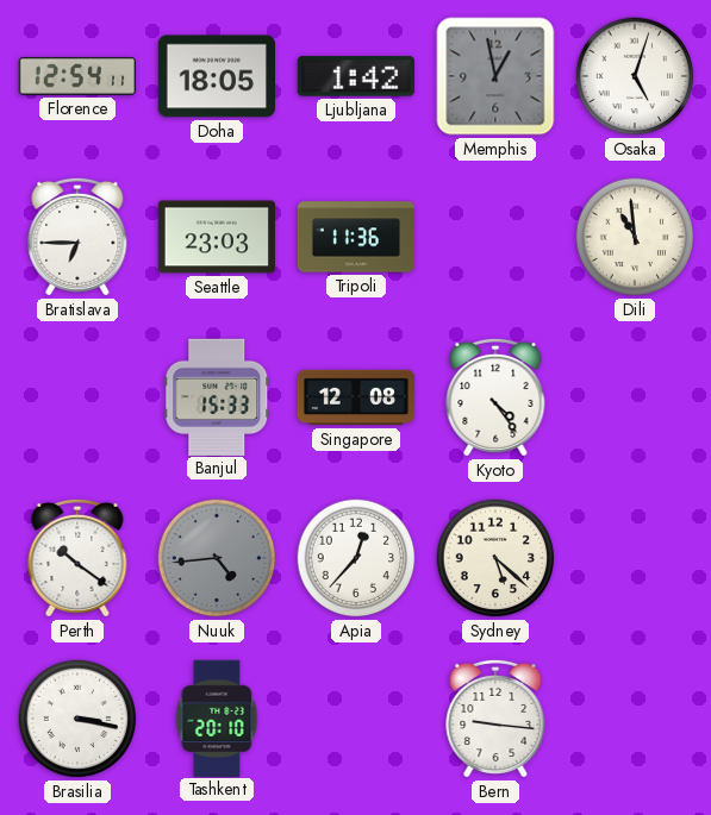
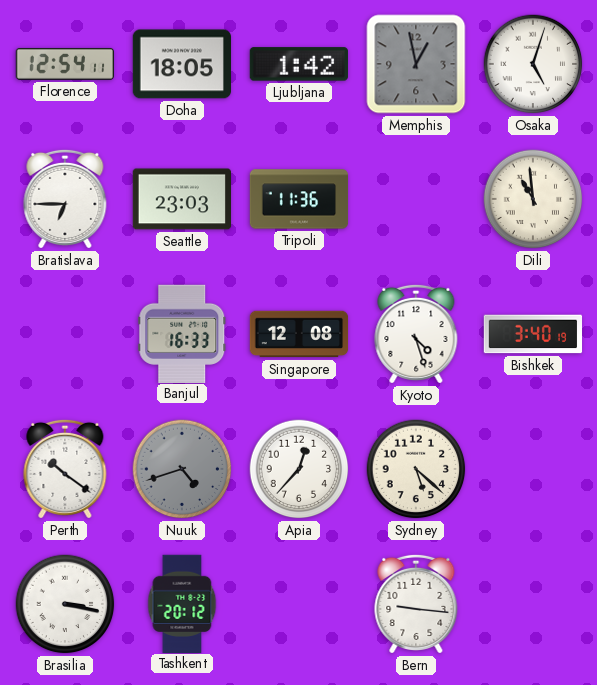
Banjul: 15:33 -> 16:33
Kyoto: 4:24 -> 4:27
Bishkek: none -> 3:40
Nuuk: 4:44 -> 4:42
Tashkent: 20:10 -> 20:12
